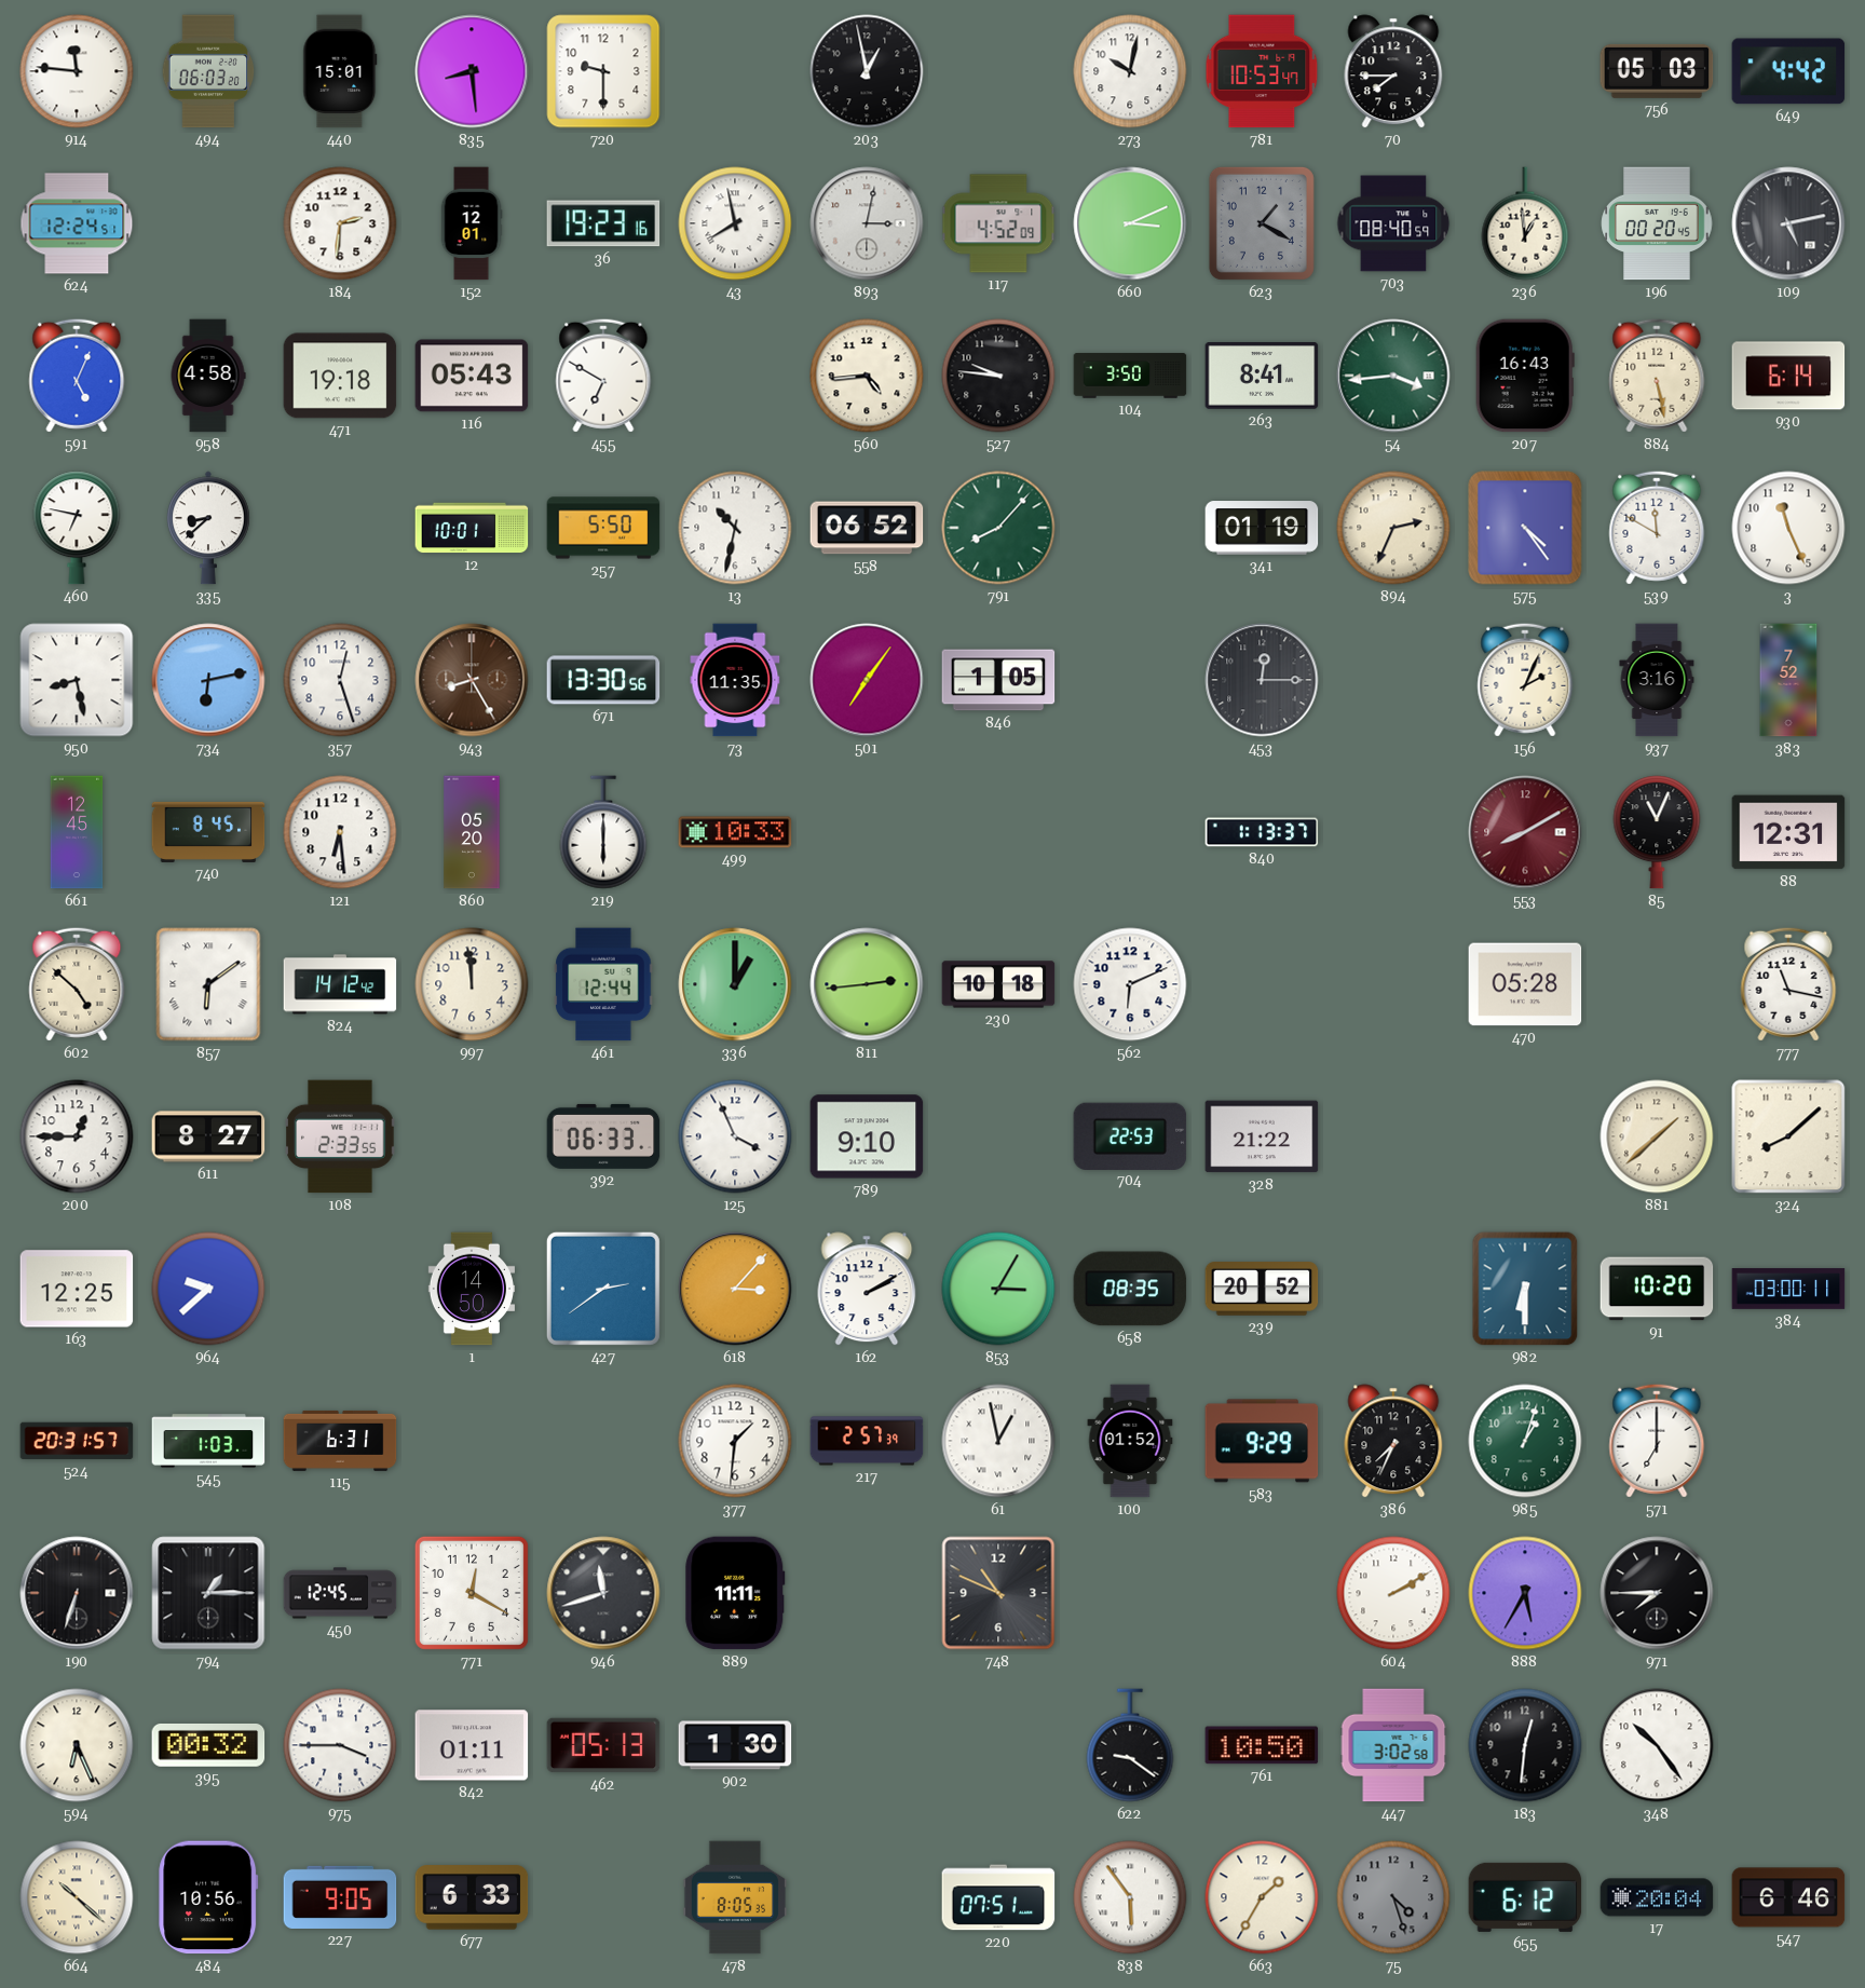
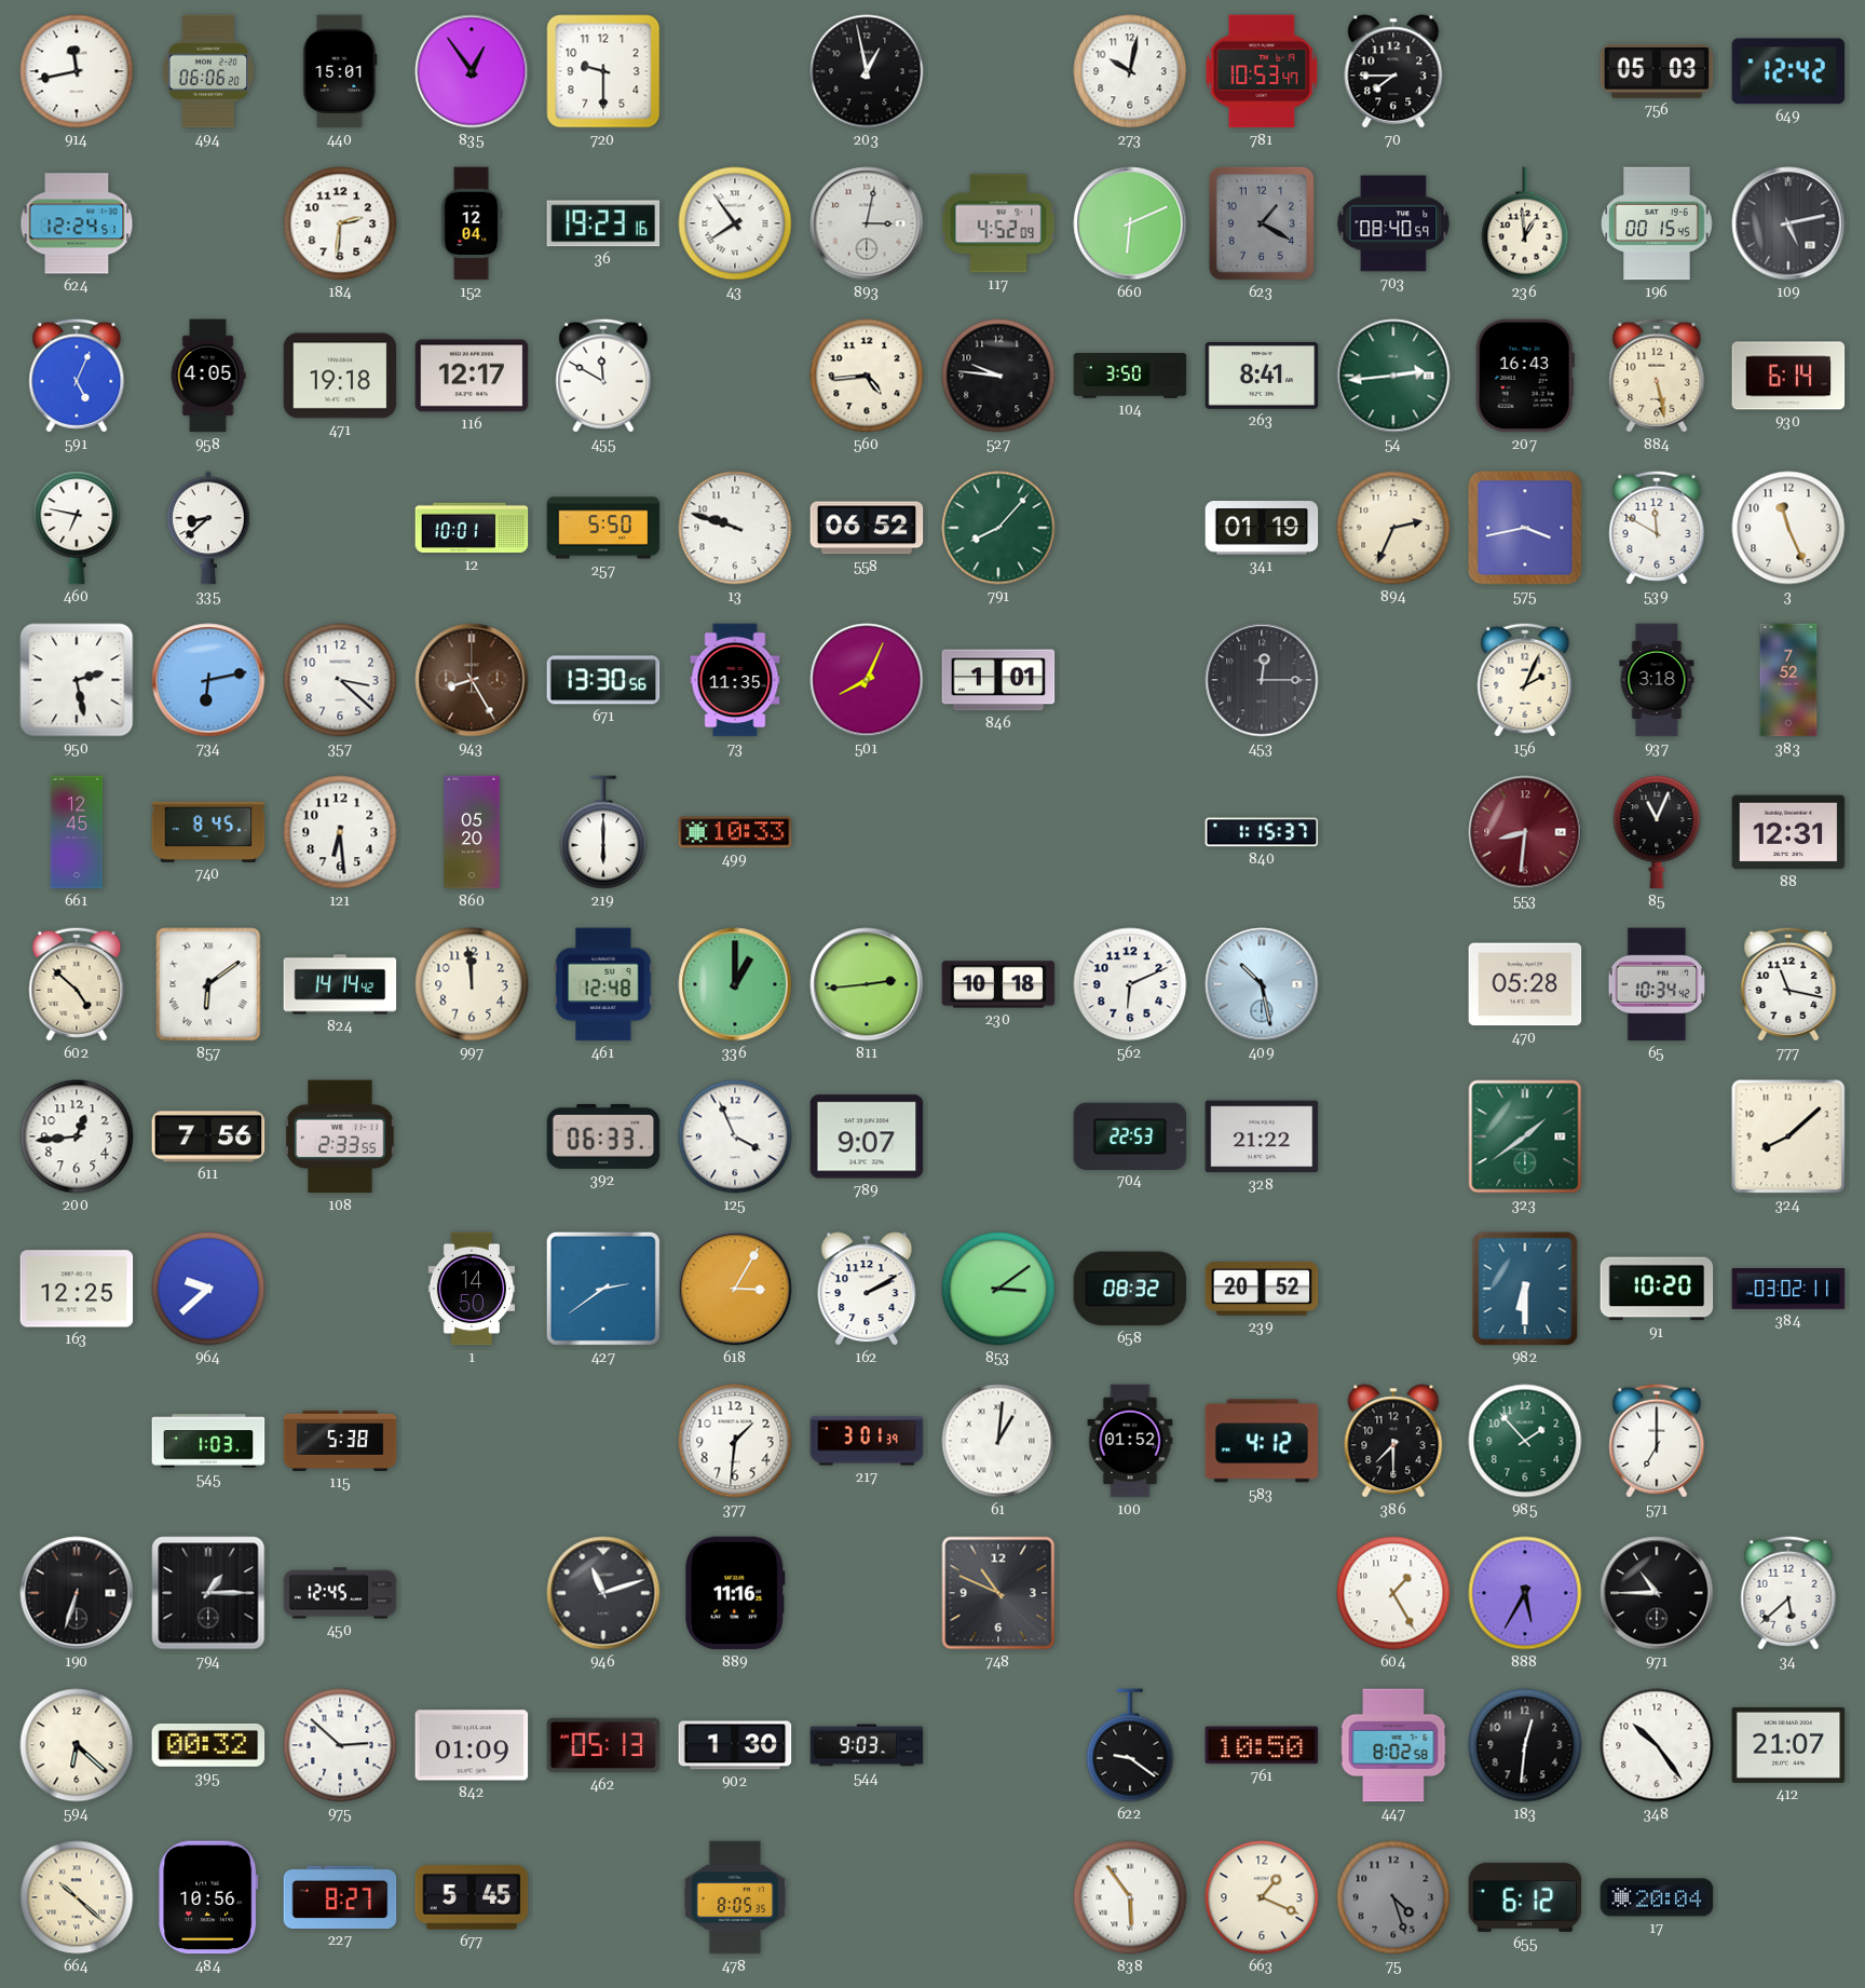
914: 11:46 -> 11:43
494: 06:03 -> 06:06
835: 8:29 -> 12:54
649: 4:42 -> 12:42
152: 12:01 -> 12:04
43: 7:58 -> 7:54
660: 3:11 -> 6:11
196: 00:20 -> 00:15
958: 4:58 -> 4:05
116: 05:43 -> 12:17
455: 6:50 -> 11:50
54: 3:44 -> 2:44
13: 10:32 -> 9:48
575: 4:24 -> 3:43
950: 8:28 -> 2:28
357: 12:27 -> 3:22
501: 7:06 -> 8:04
846: 1:05 -> 1:01
937: 3:16 -> 3:18
840: 1:13 -> 1:15
553: 8:10 -> 8:31
824: 14:12 -> 14:14
461: 12:44 -> 12:48
409: none -> 10:28
65: none -> 10:34
200: 12:45 -> 12:44
611: 8:27 -> 7:56
789: 9:10 -> 9:07
323: none -> 1:39
881: 1:38 -> none
618: 3:07 -> 3:05
853: 3:05 -> 3:09
658: 08:35 -> 08:32
384: 03:00 -> 03:02
524: 20:31 -> none
115: 6:31 -> 5:38
217: 2:57 -> 3:01
61: 12:58 -> 1:01
583: 9:29 -> 4:12
386: 7:34 -> 7:30
985: 1:03 -> 1:53
771: 12:20 -> none
946: 11:42 -> 11:12
889: 11:11 -> 11:16
604: 2:10 -> 1:25
971: 7:45 -> 10:45
34: none -> 5:38
594: 6:26 -> 6:22
975: 3:45 -> 2:52
842: 01:11 -> 01:09
544: none -> 9:03
447: 3:02 -> 8:02
412: none -> 21:07
227: 9:05 -> 8:27
677: 6:33 -> 5:45
220: 07:51 -> none
663: 1:35 -> 1:19
547: 6:46 -> none
